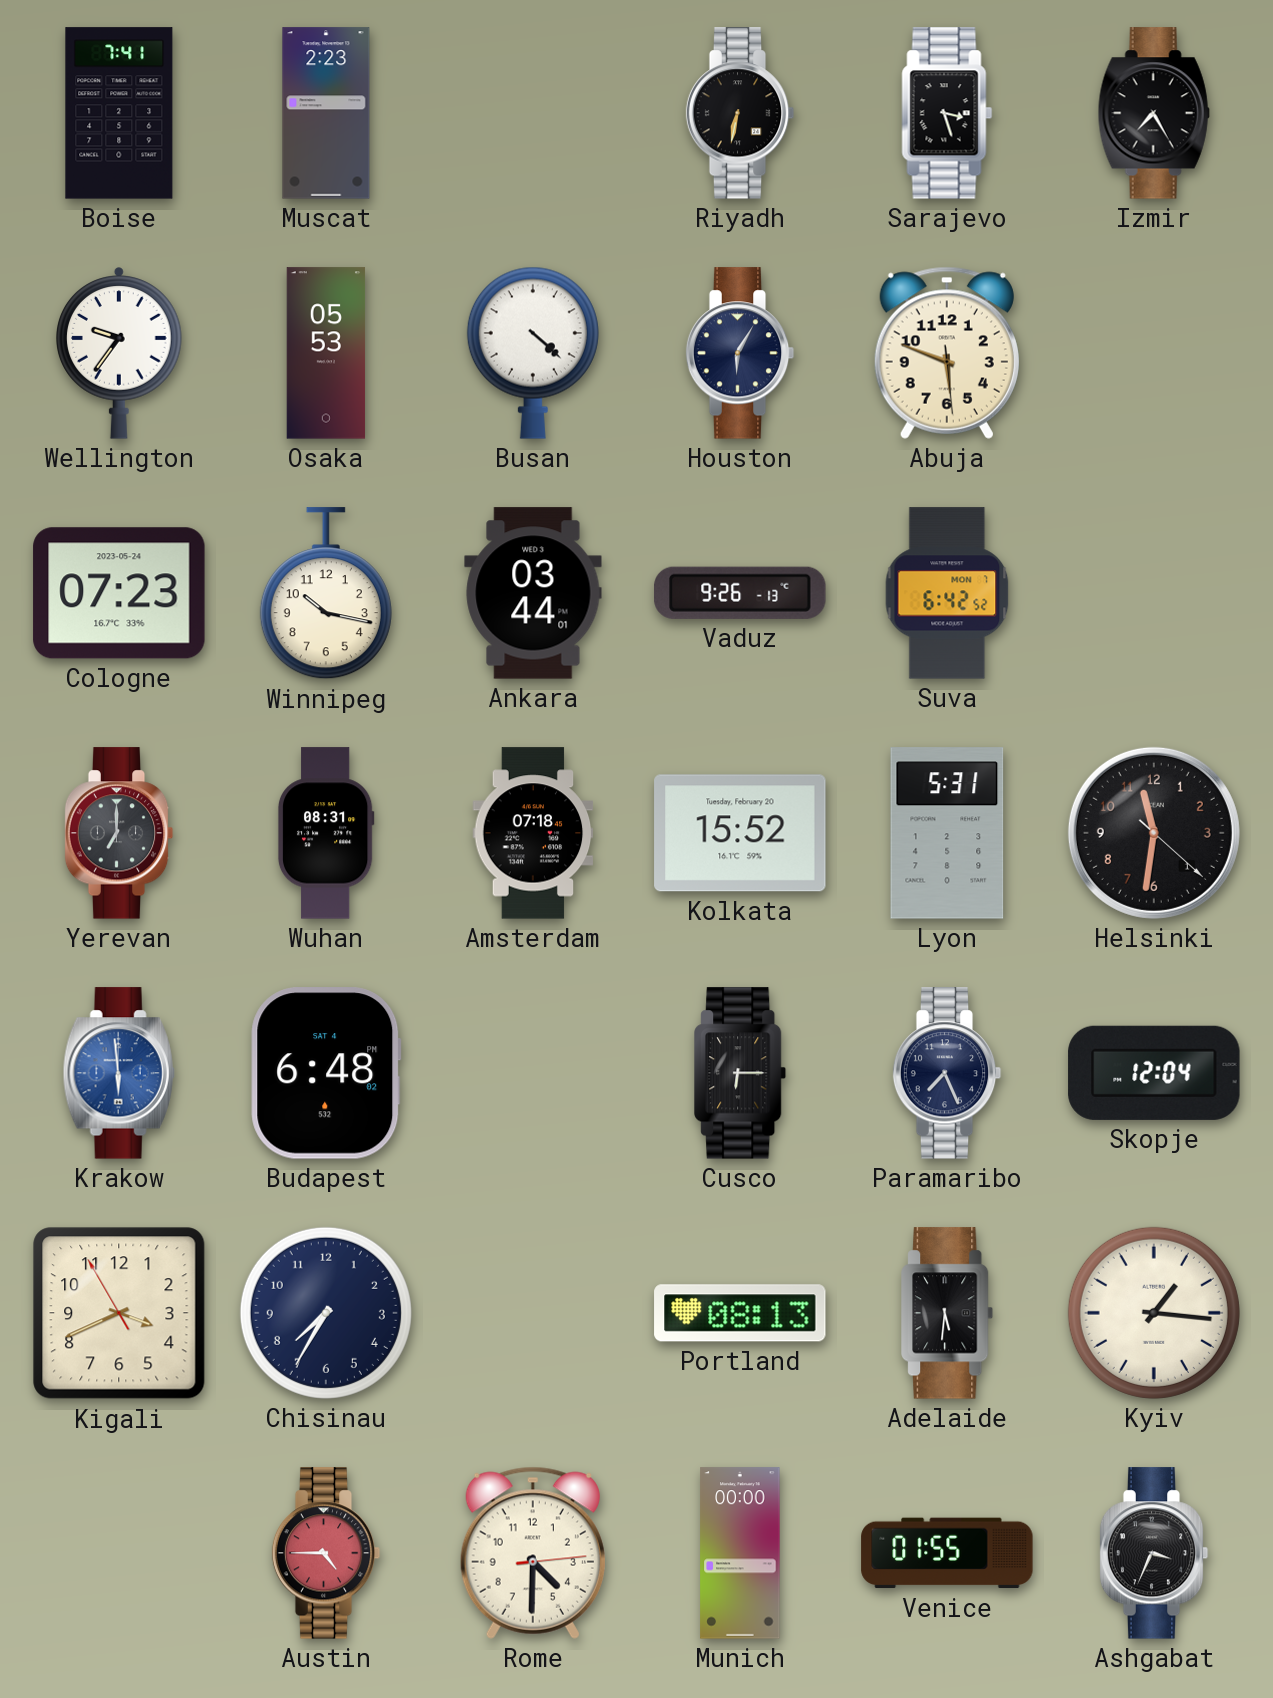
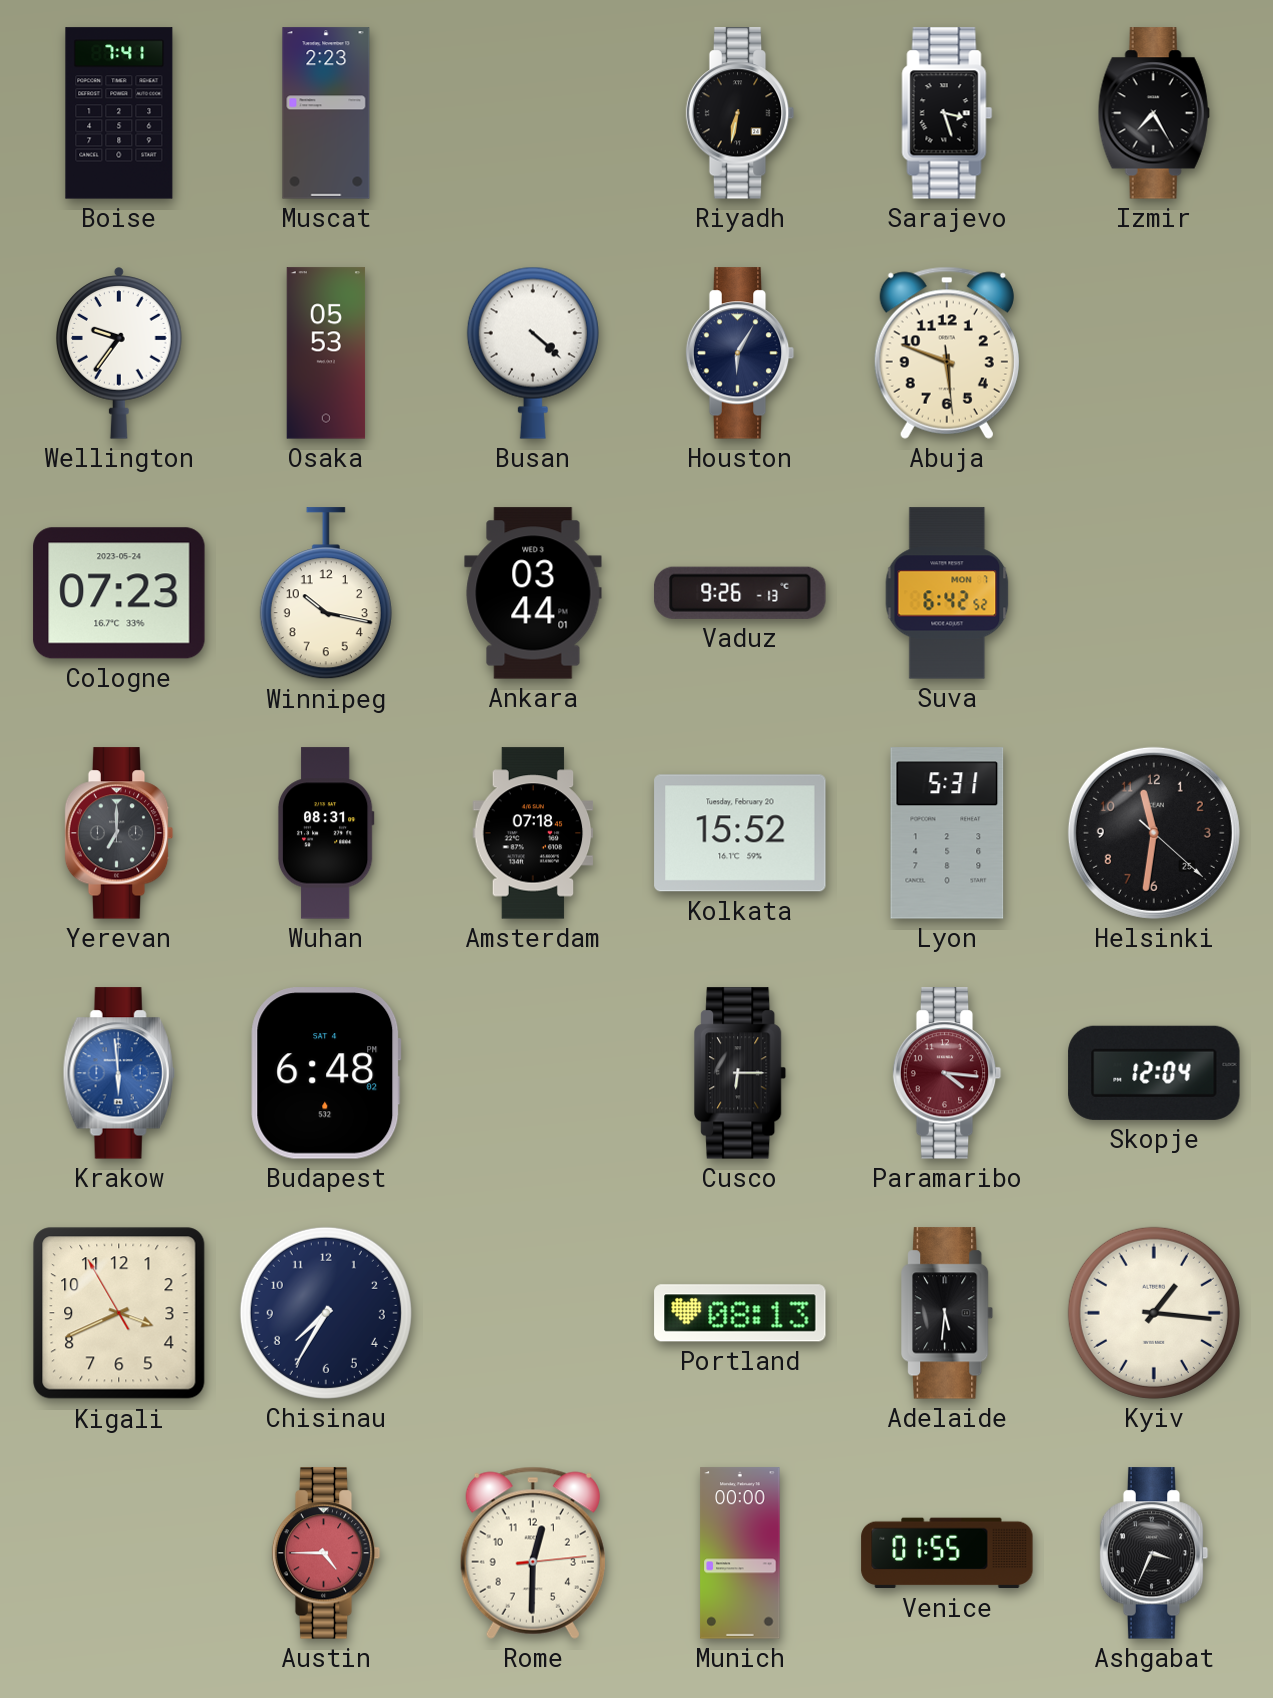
Helsinki date: 1 -> 25
Paramaribo: 7:26 -> 4:16
Paramaribo dial: navy -> burgundy
Rome: 4:30 -> 12:30
